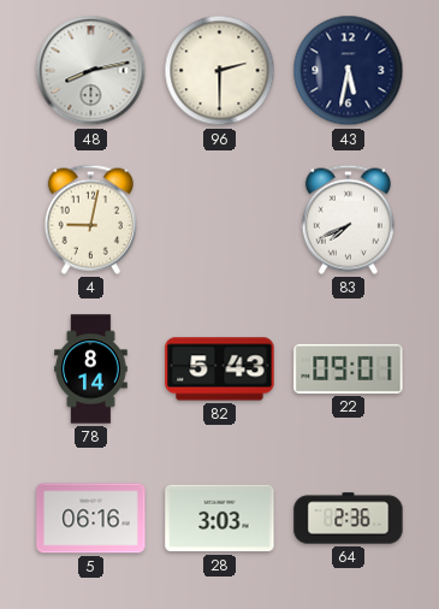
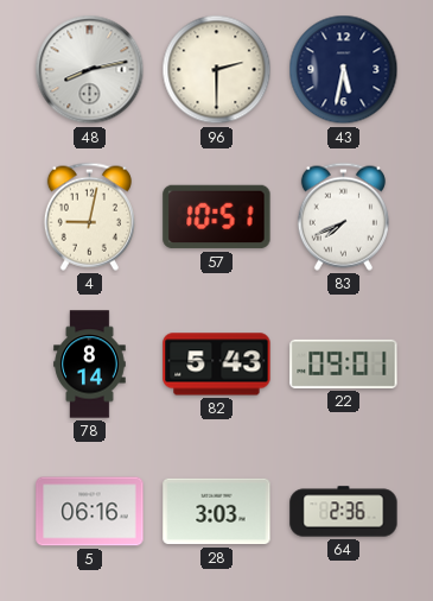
57: none -> 10:51
